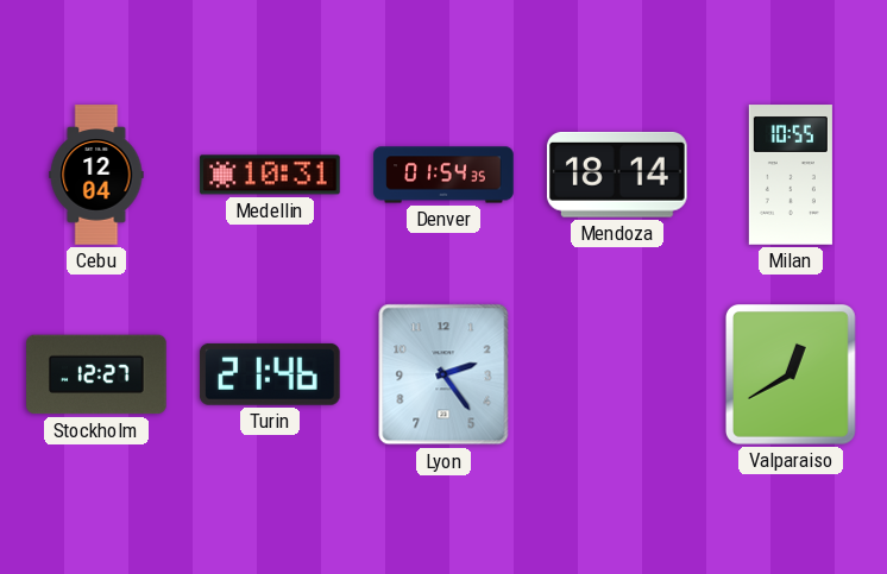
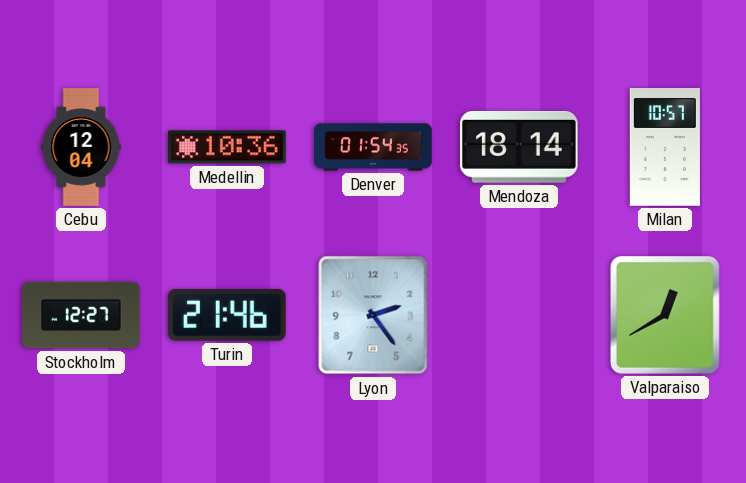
Medellin: 10:31 -> 10:36
Milan: 10:55 -> 10:57
